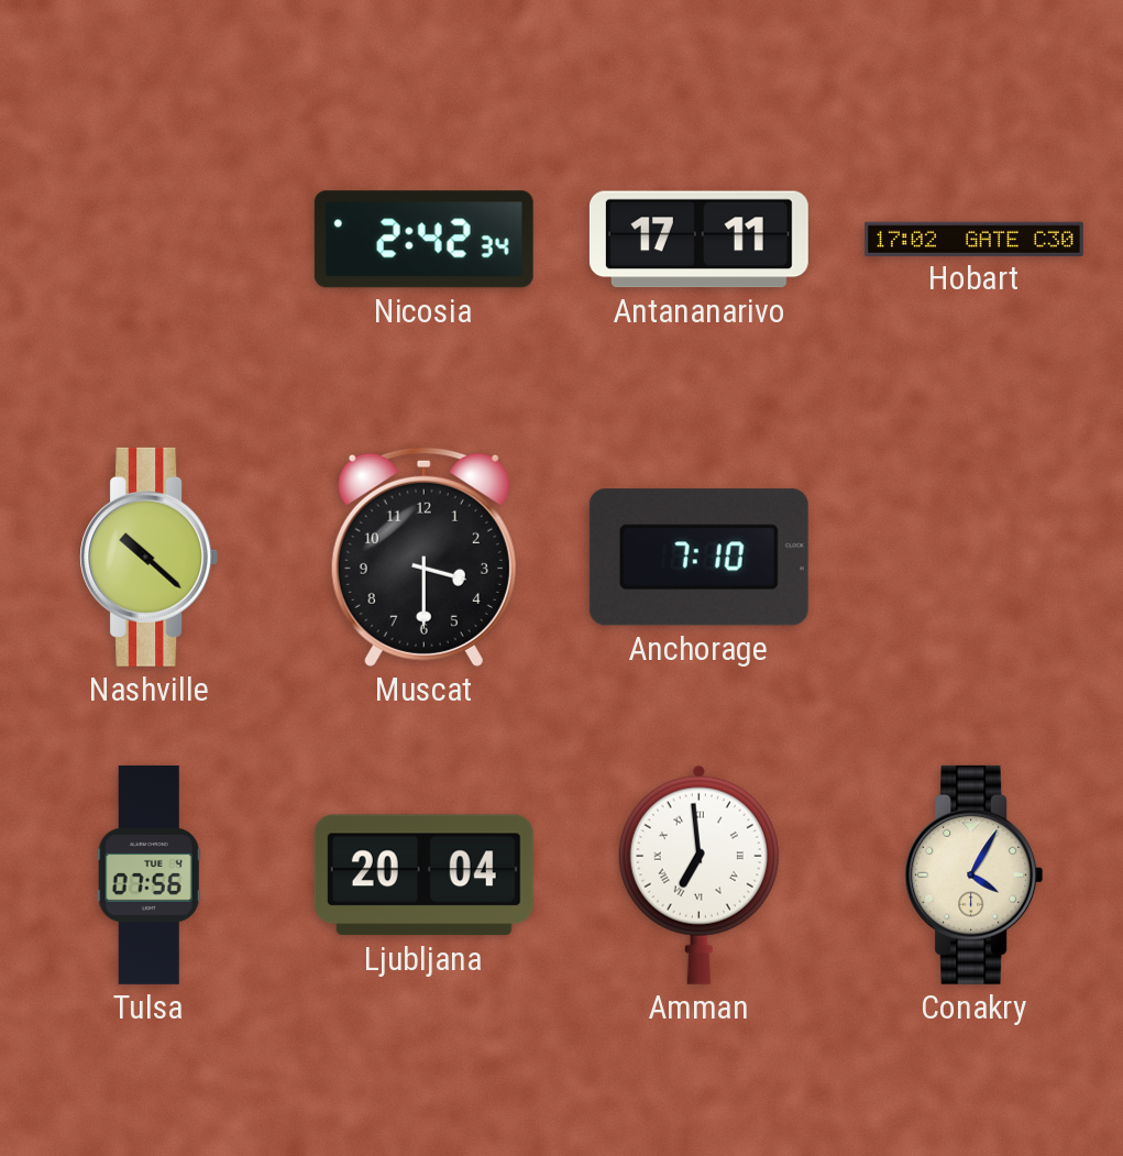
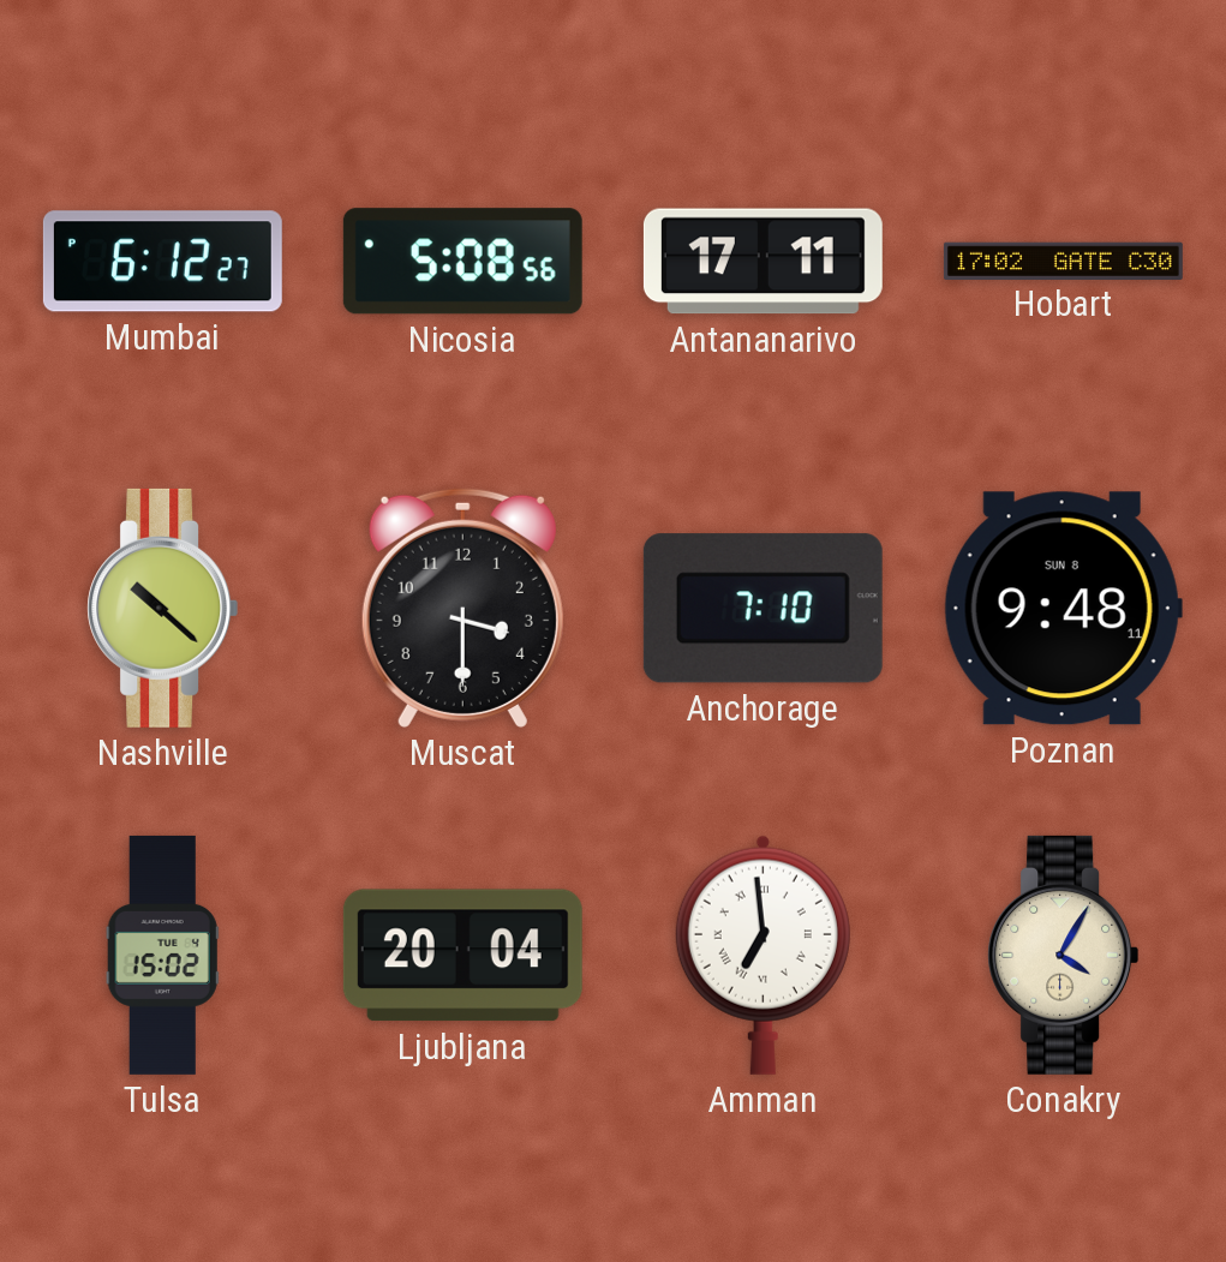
Mumbai: none -> 6:12
Nicosia: 2:42 -> 5:08
Poznan: none -> 9:48
Tulsa: 07:56 -> 15:02
